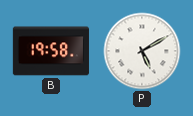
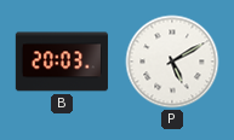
B: 19:58 -> 20:03
